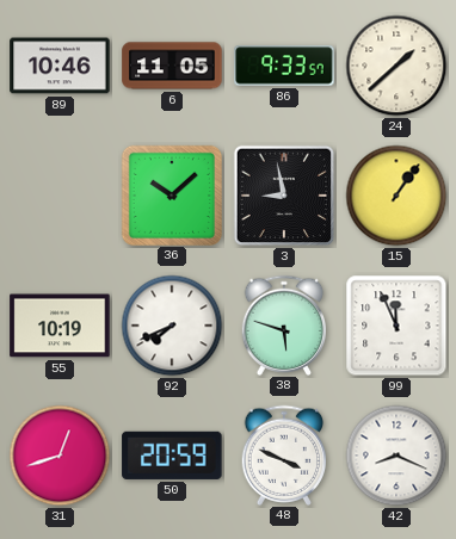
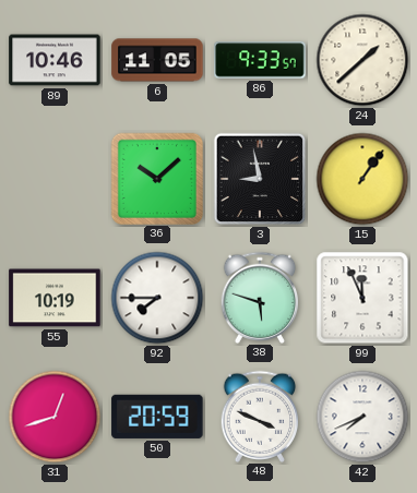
92: 7:41 -> 7:45
42: 8:19 -> 7:41
